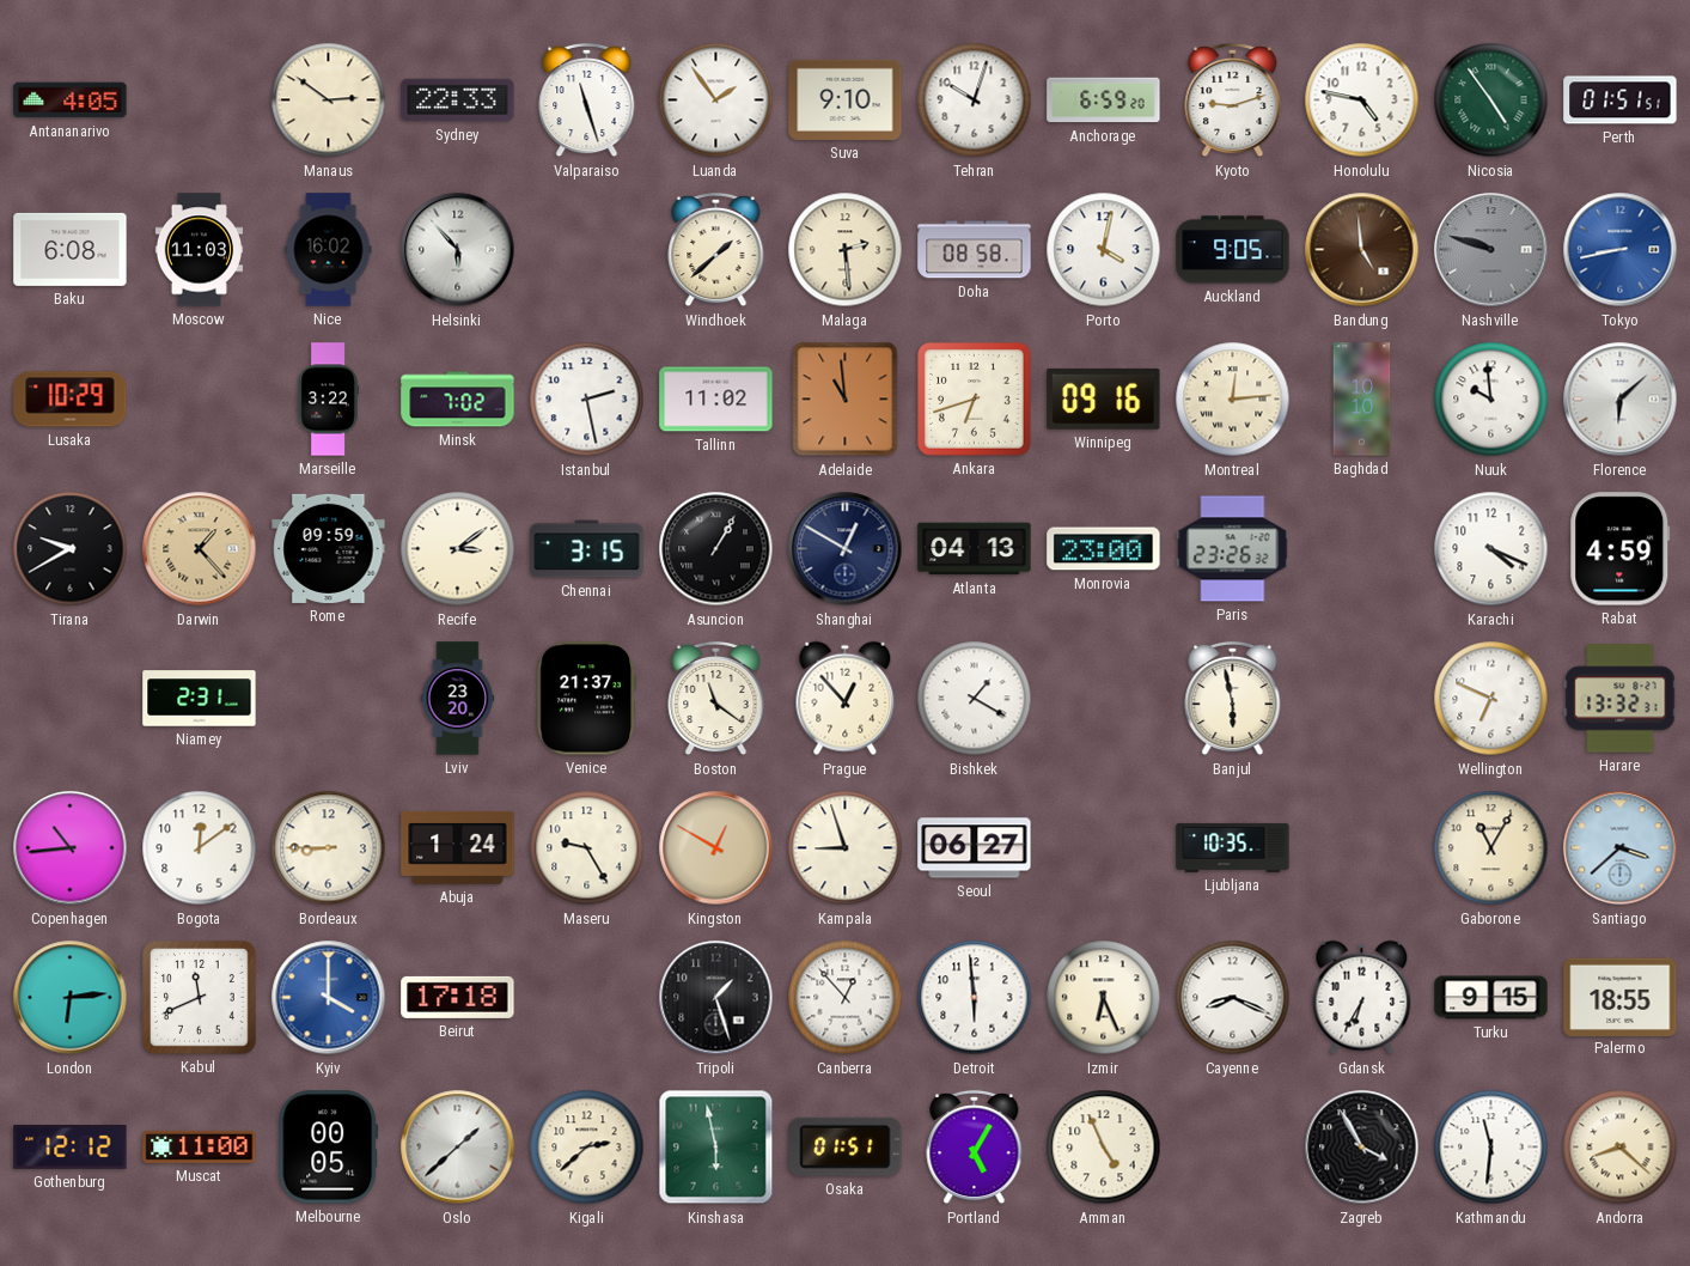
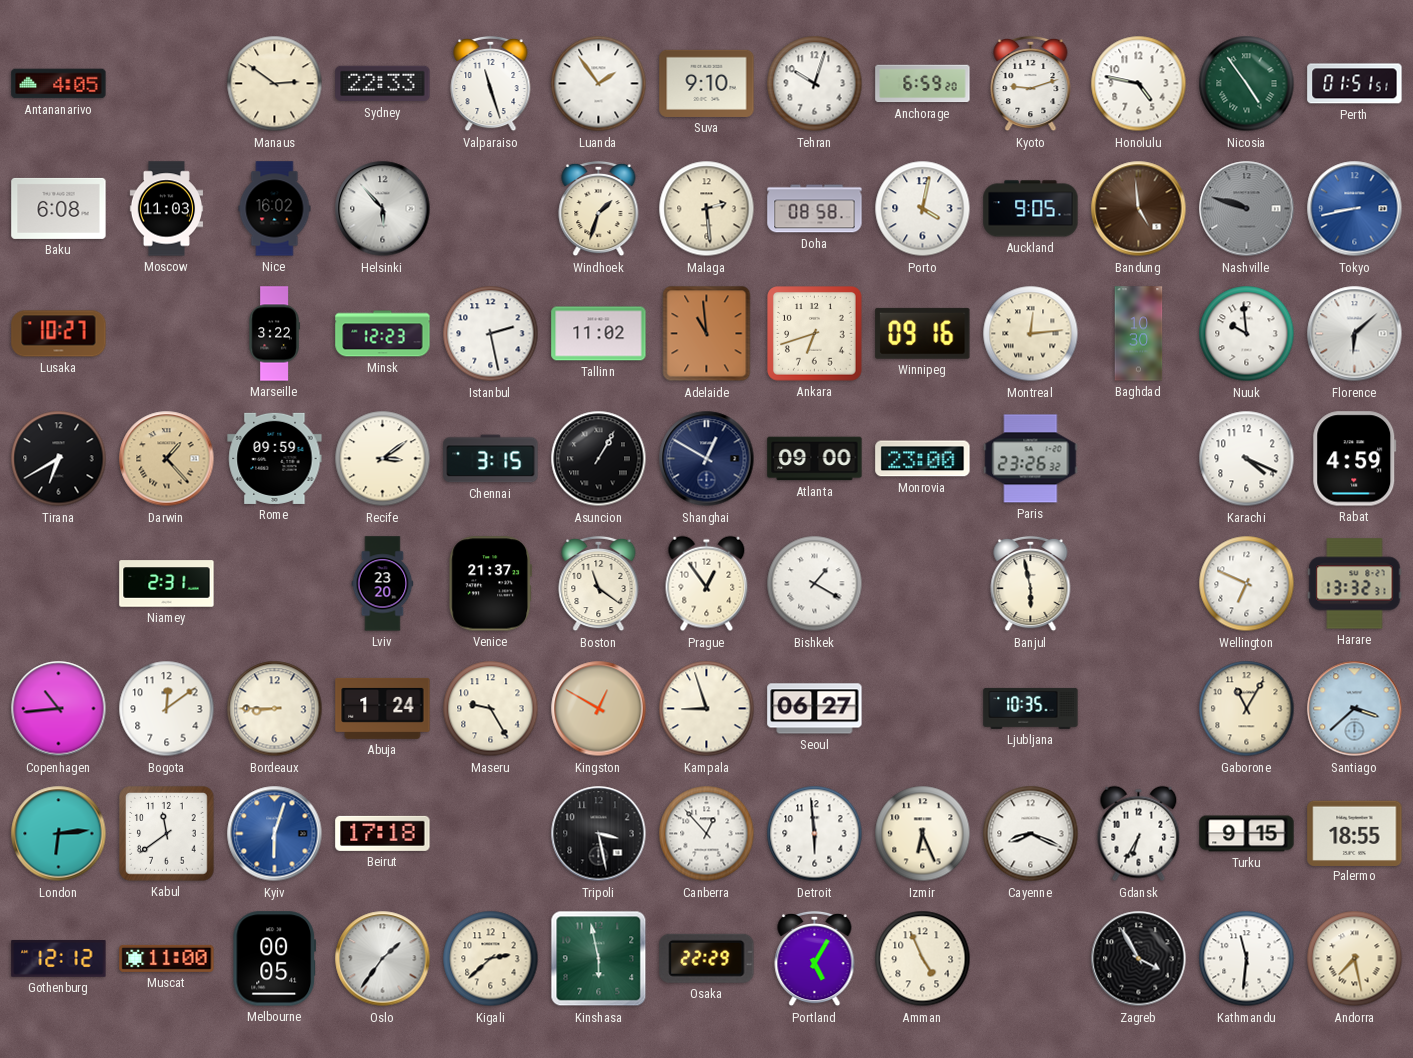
Windhoek: 1:38 -> 1:33
Lusaka: 10:29 -> 10:27
Minsk: 7:02 -> 12:23
Baghdad: 10:10 -> 10:30
Tirana: 9:40 -> 6:40
Atlanta: 04:13 -> 09:00
Prague: 12:53 -> 12:54
Kabul: 11:41 -> 11:39
Kyiv: 4:00 -> 6:03
Tripoli: 1:27 -> 3:28
Oslo: 1:38 -> 1:36
Osaka: 01:51 -> 22:29
Andorra: 8:22 -> 7:28
